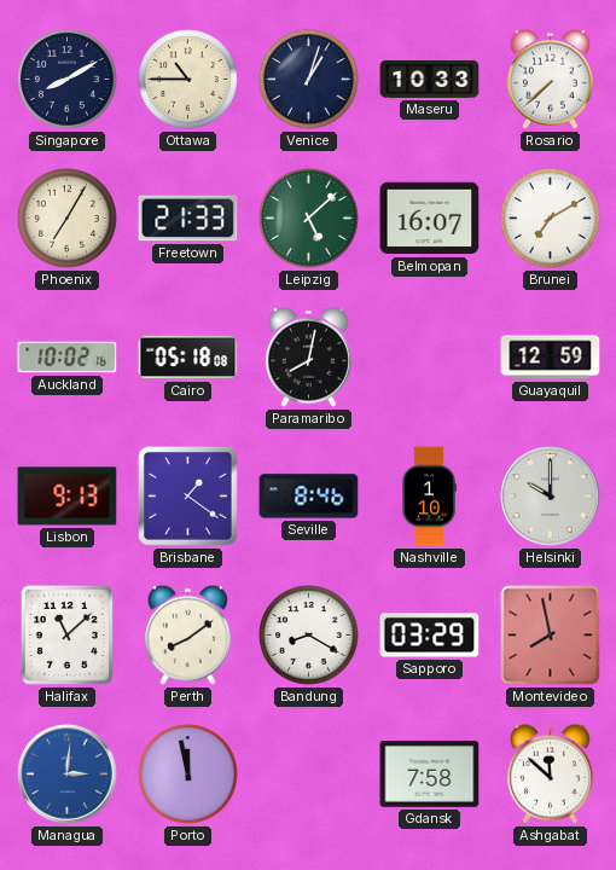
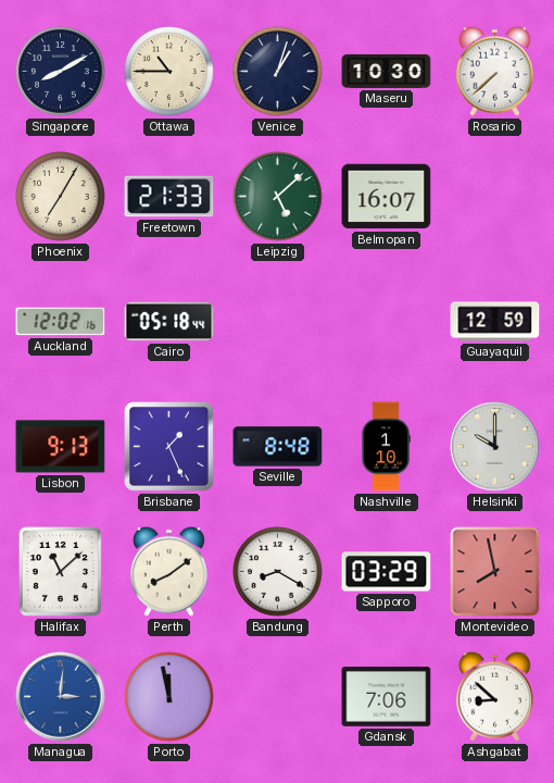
Maseru: 10:33 -> 10:30
Brunei: 7:10 -> none
Auckland: 10:02 -> 12:02
Cairo: 05:18:08 -> 05:18:44
Paramaribo: 8:02 -> none
Brisbane: 1:21 -> 1:26
Seville: 8:46 -> 8:48
Gdansk: 7:58 -> 7:06
Ashgabat: 11:52 -> 8:52
